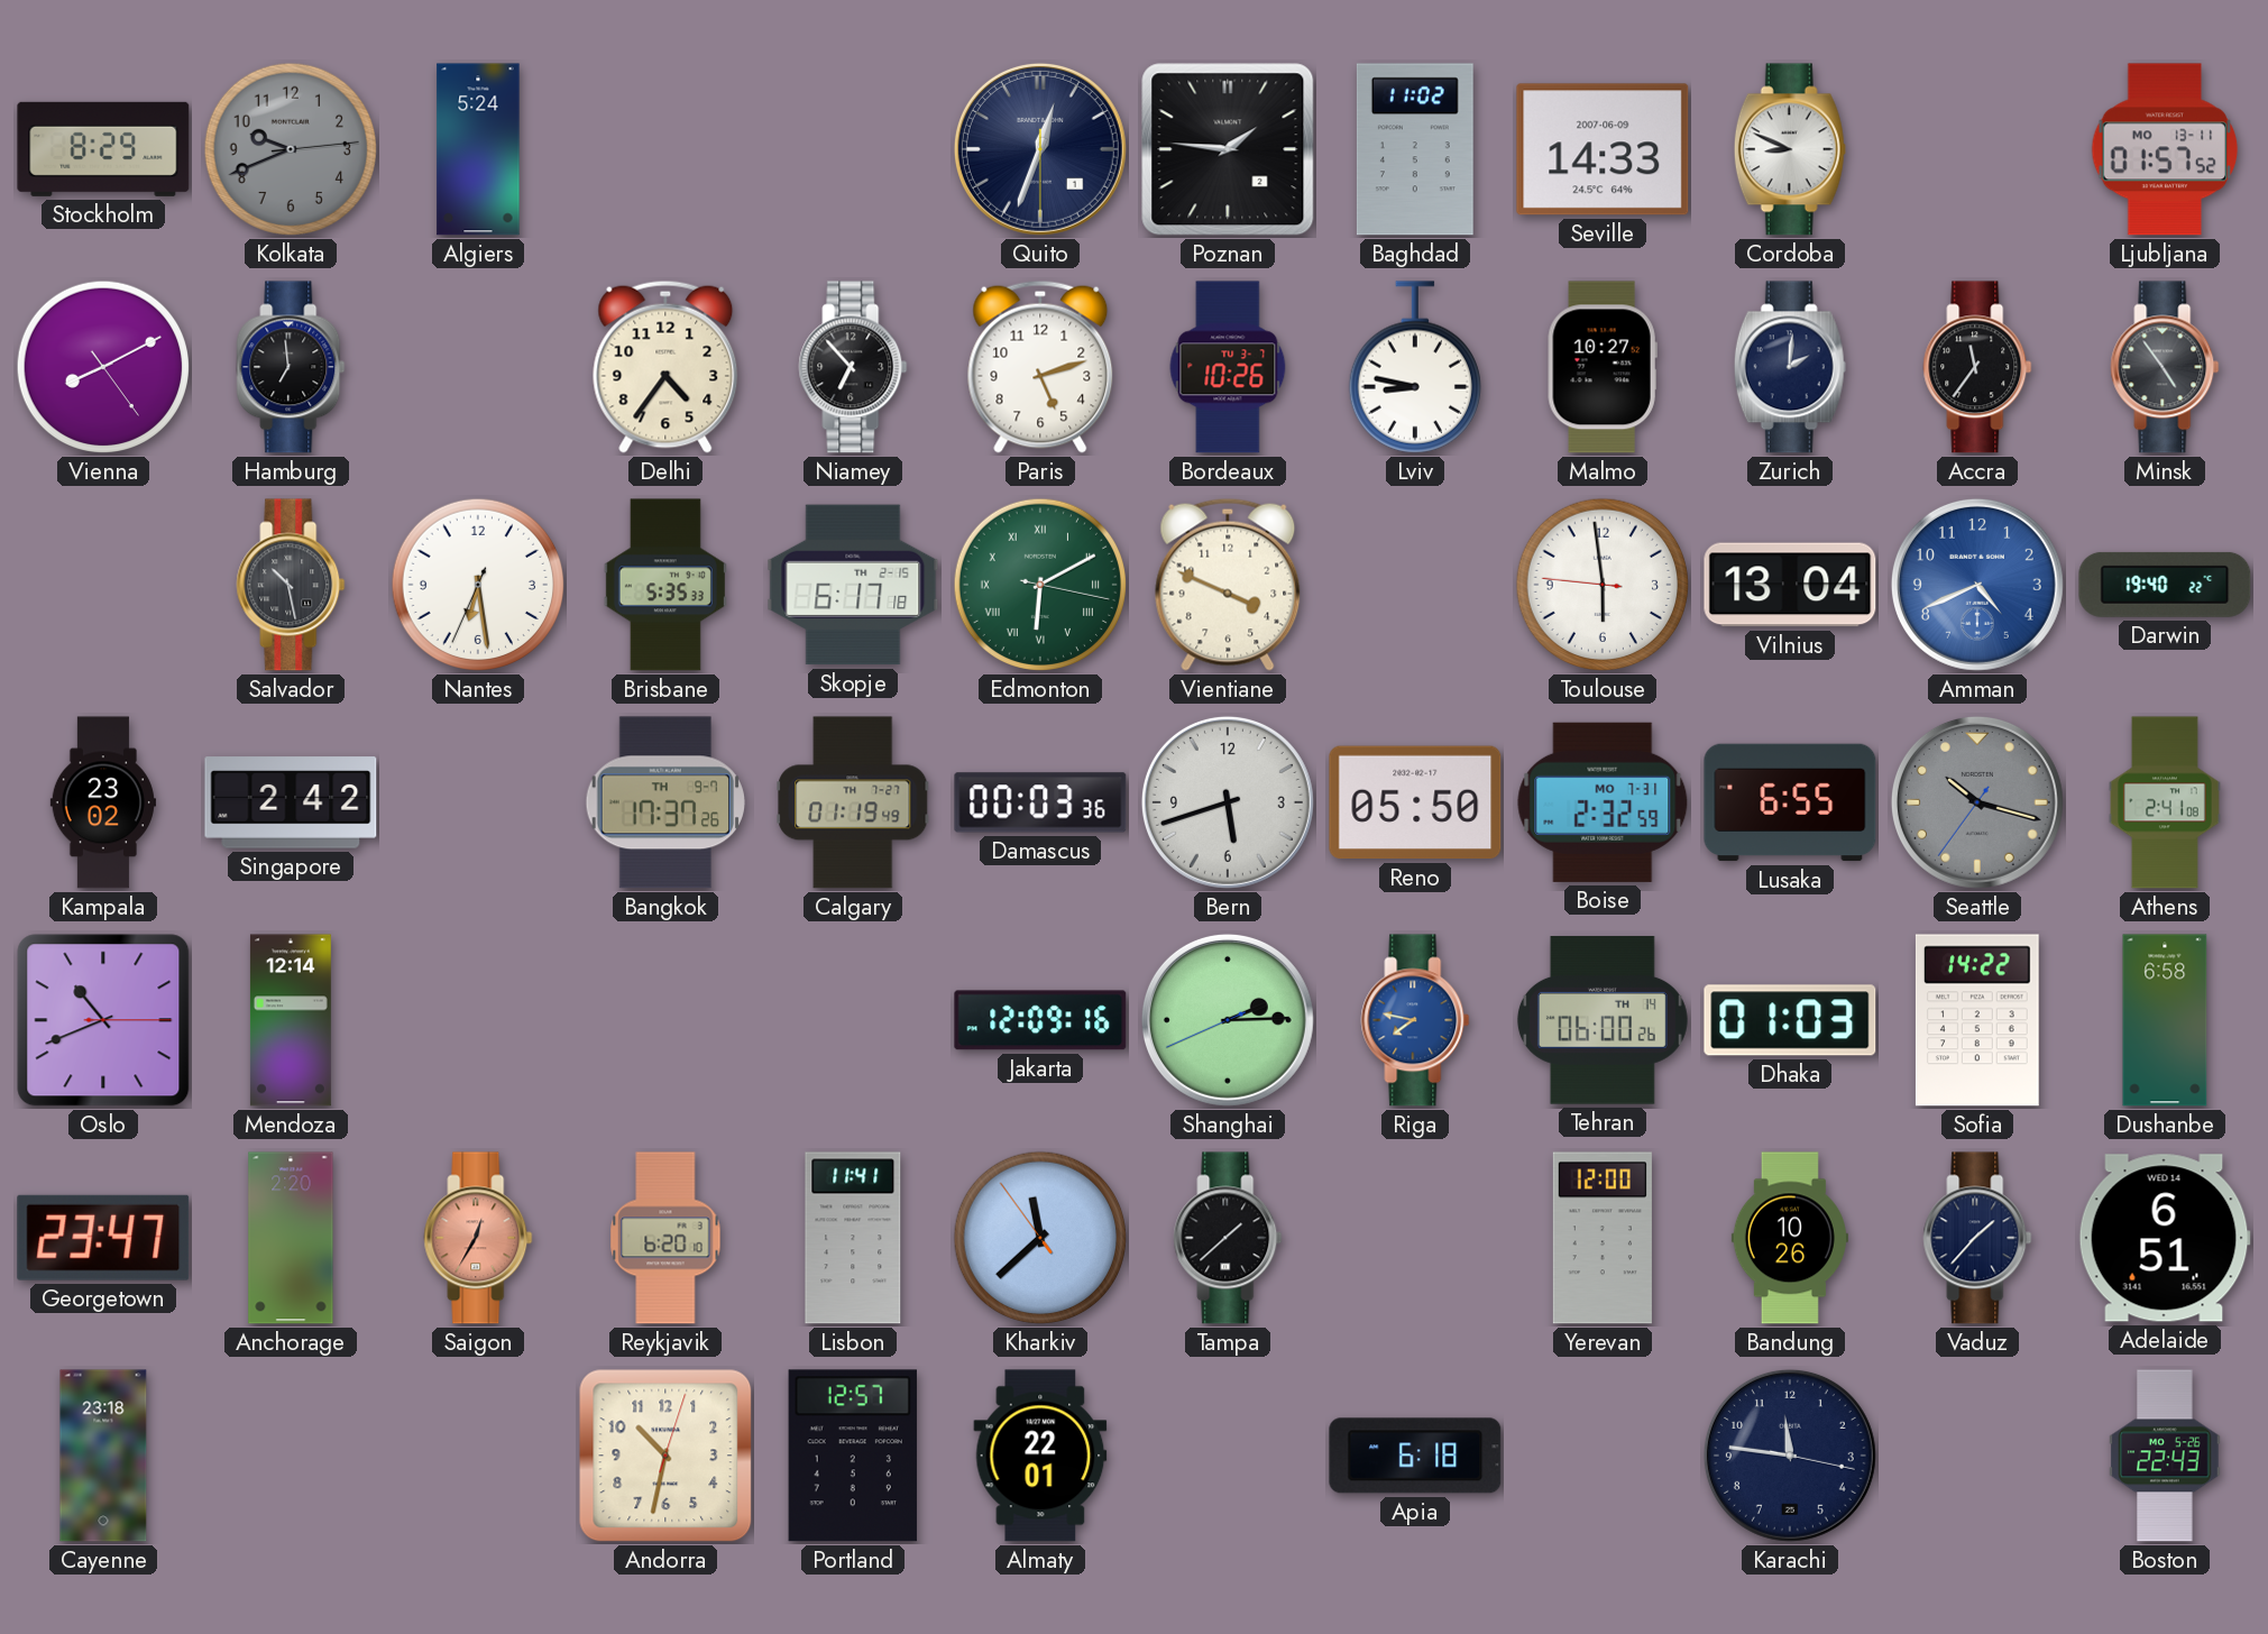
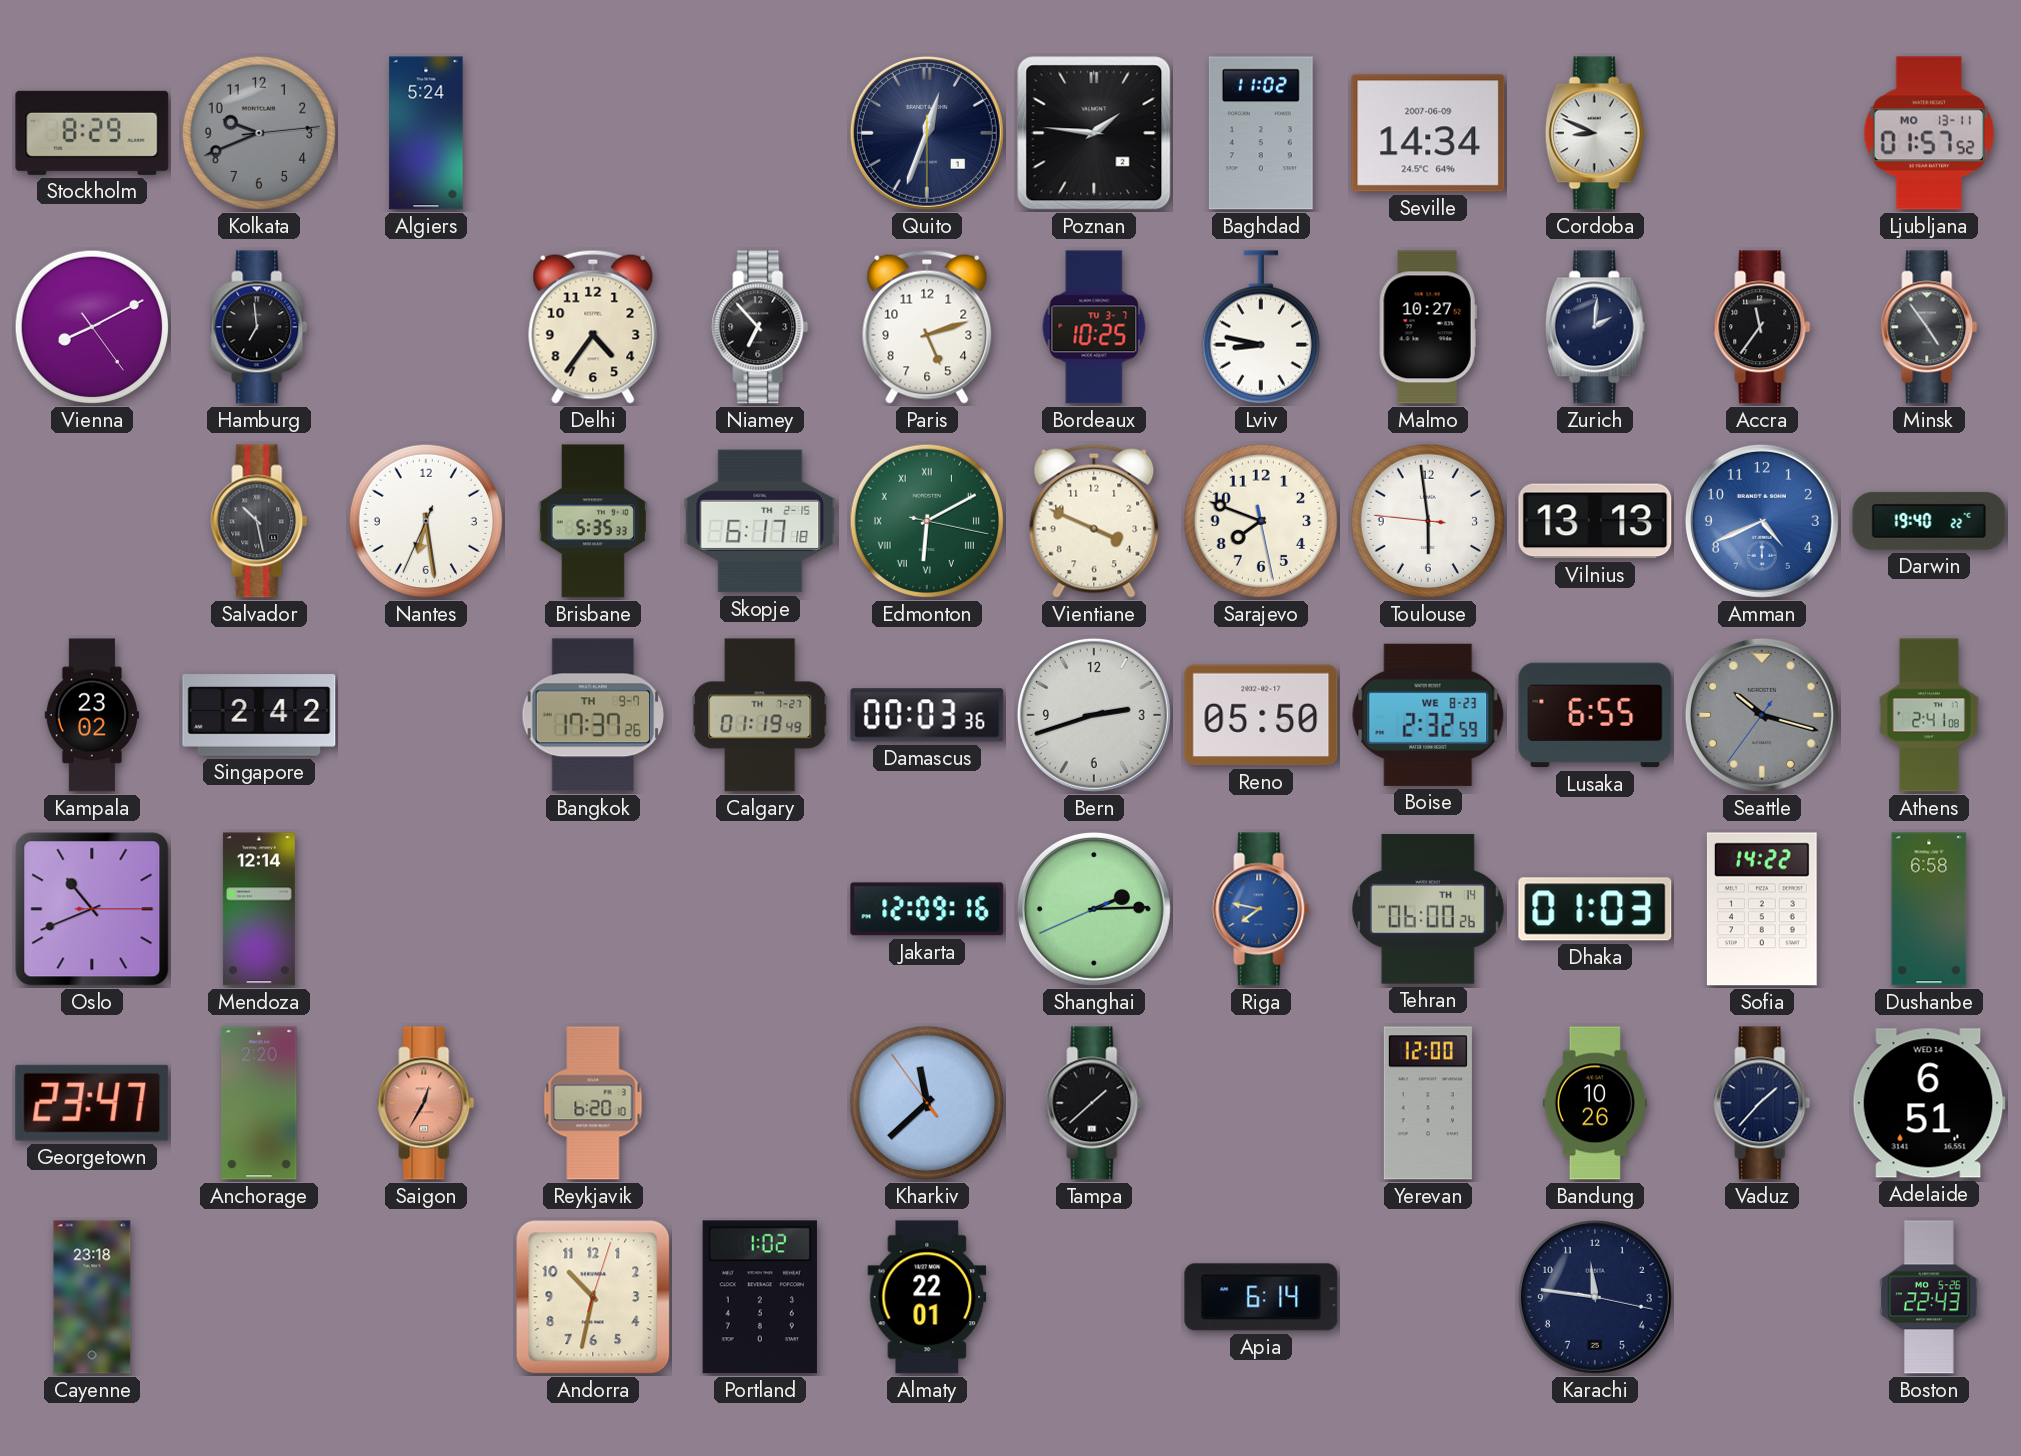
Seville: 14:33 -> 14:34
Bordeaux: 10:26 -> 10:25
Sarajevo: none -> 7:48
Vilnius: 13:04 -> 13:13
Bern: 5:42 -> 2:42
Boise date: MO 7-31 -> WE 8-23
Lisbon: 11:41 -> none
Portland: 12:57 -> 1:02
Apia: 6:18 -> 6:14
